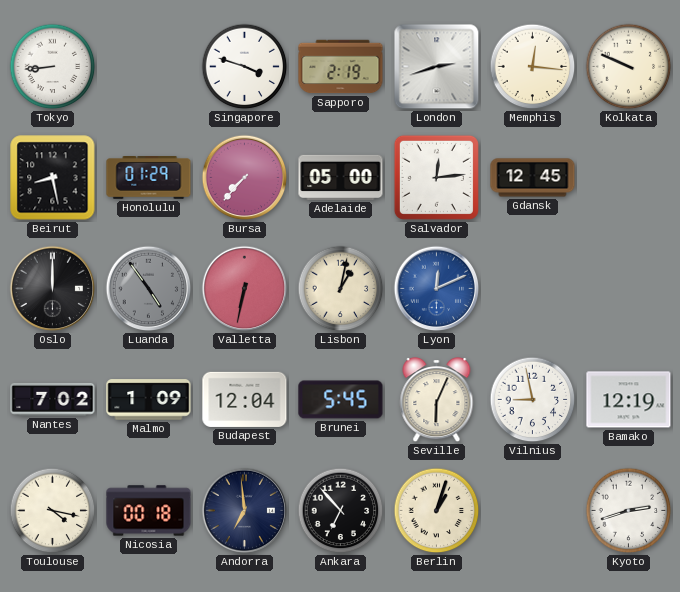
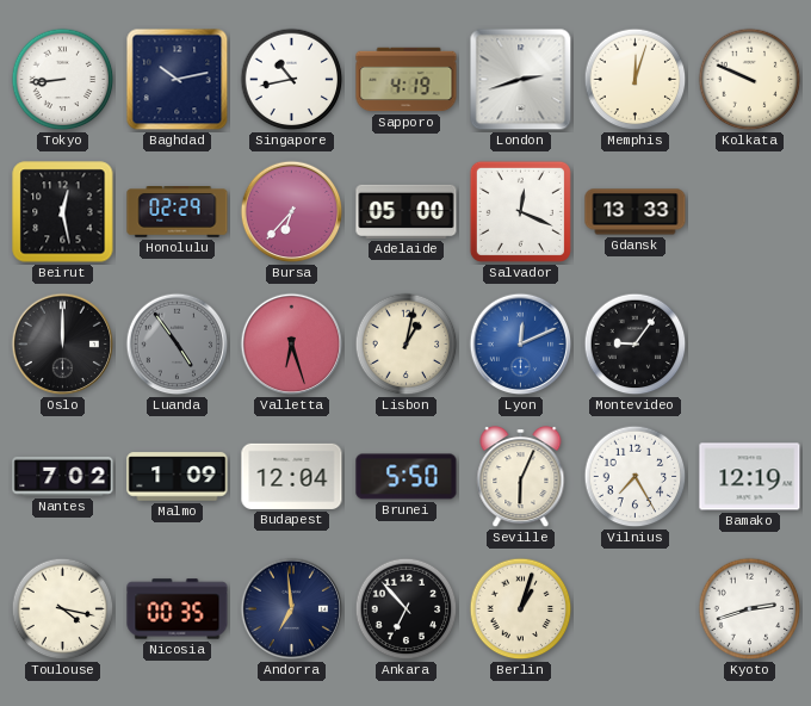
Baghdad: none -> 10:13
Singapore: 3:48 -> 10:43
Sapporo: 2:19 -> 4:19
Memphis: 12:16 -> 12:03
Beirut: 8:28 -> 12:28
Honolulu: 01:29 -> 02:29
Bursa: 7:37 -> 6:37
Salvador: 12:14 -> 12:19
Gdansk: 12:45 -> 13:33
Valletta: 6:32 -> 6:27
Montevideo: none -> 9:06
Brunei: 5:45 -> 5:50
Vilnius: 8:58 -> 7:25
Nicosia: 00:18 -> 00:35
